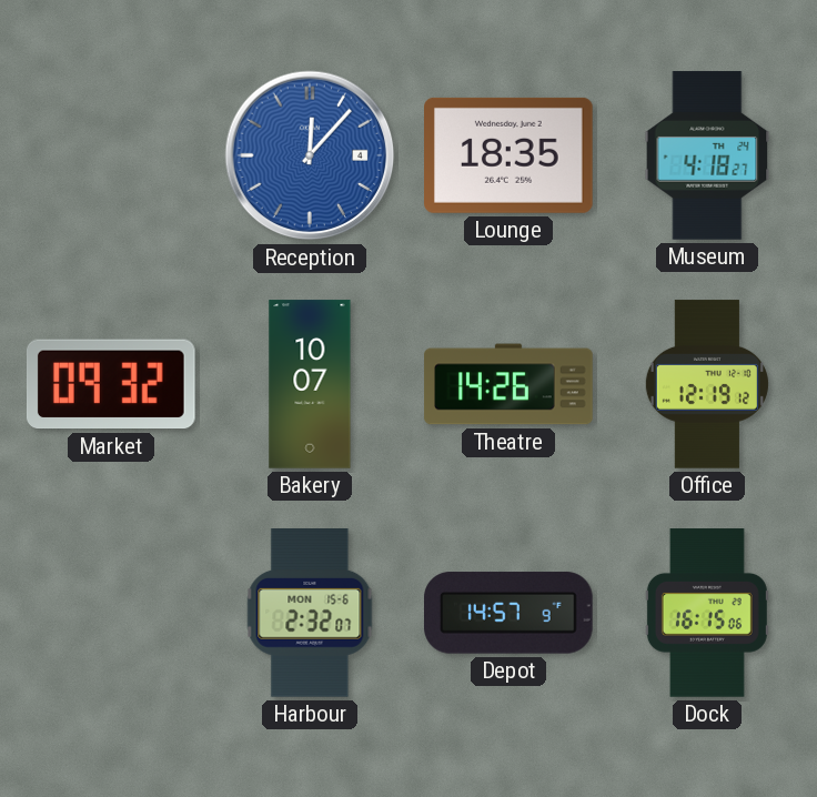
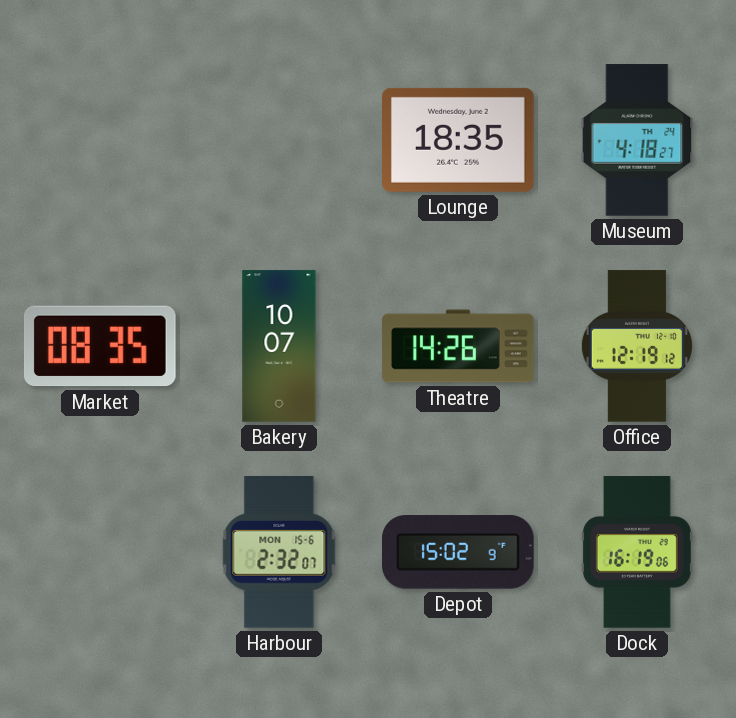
Reception: 12:07 -> none
Market: 09:32 -> 08:35
Depot: 14:57 -> 15:02
Dock: 16:15 -> 16:19
